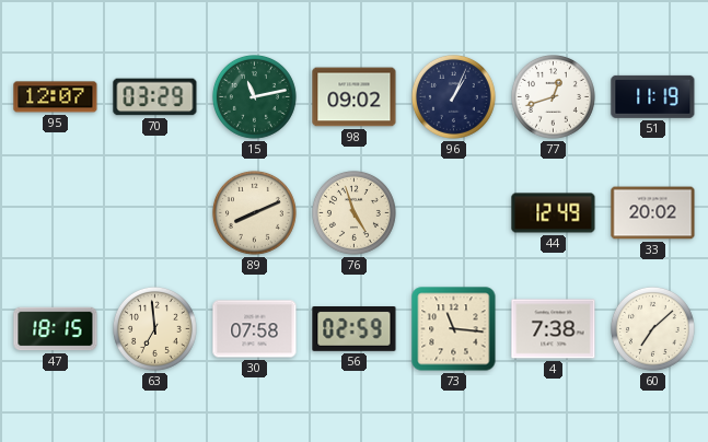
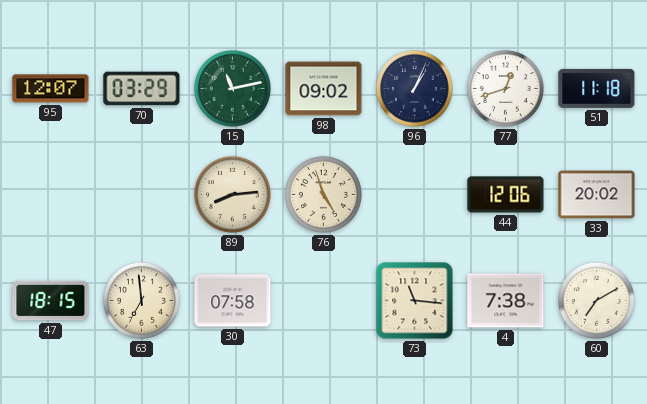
51: 11:19 -> 11:18
89: 8:11 -> 8:14
44: 12:49 -> 12:06
56: 02:59 -> none
60: 7:08 -> 7:10
